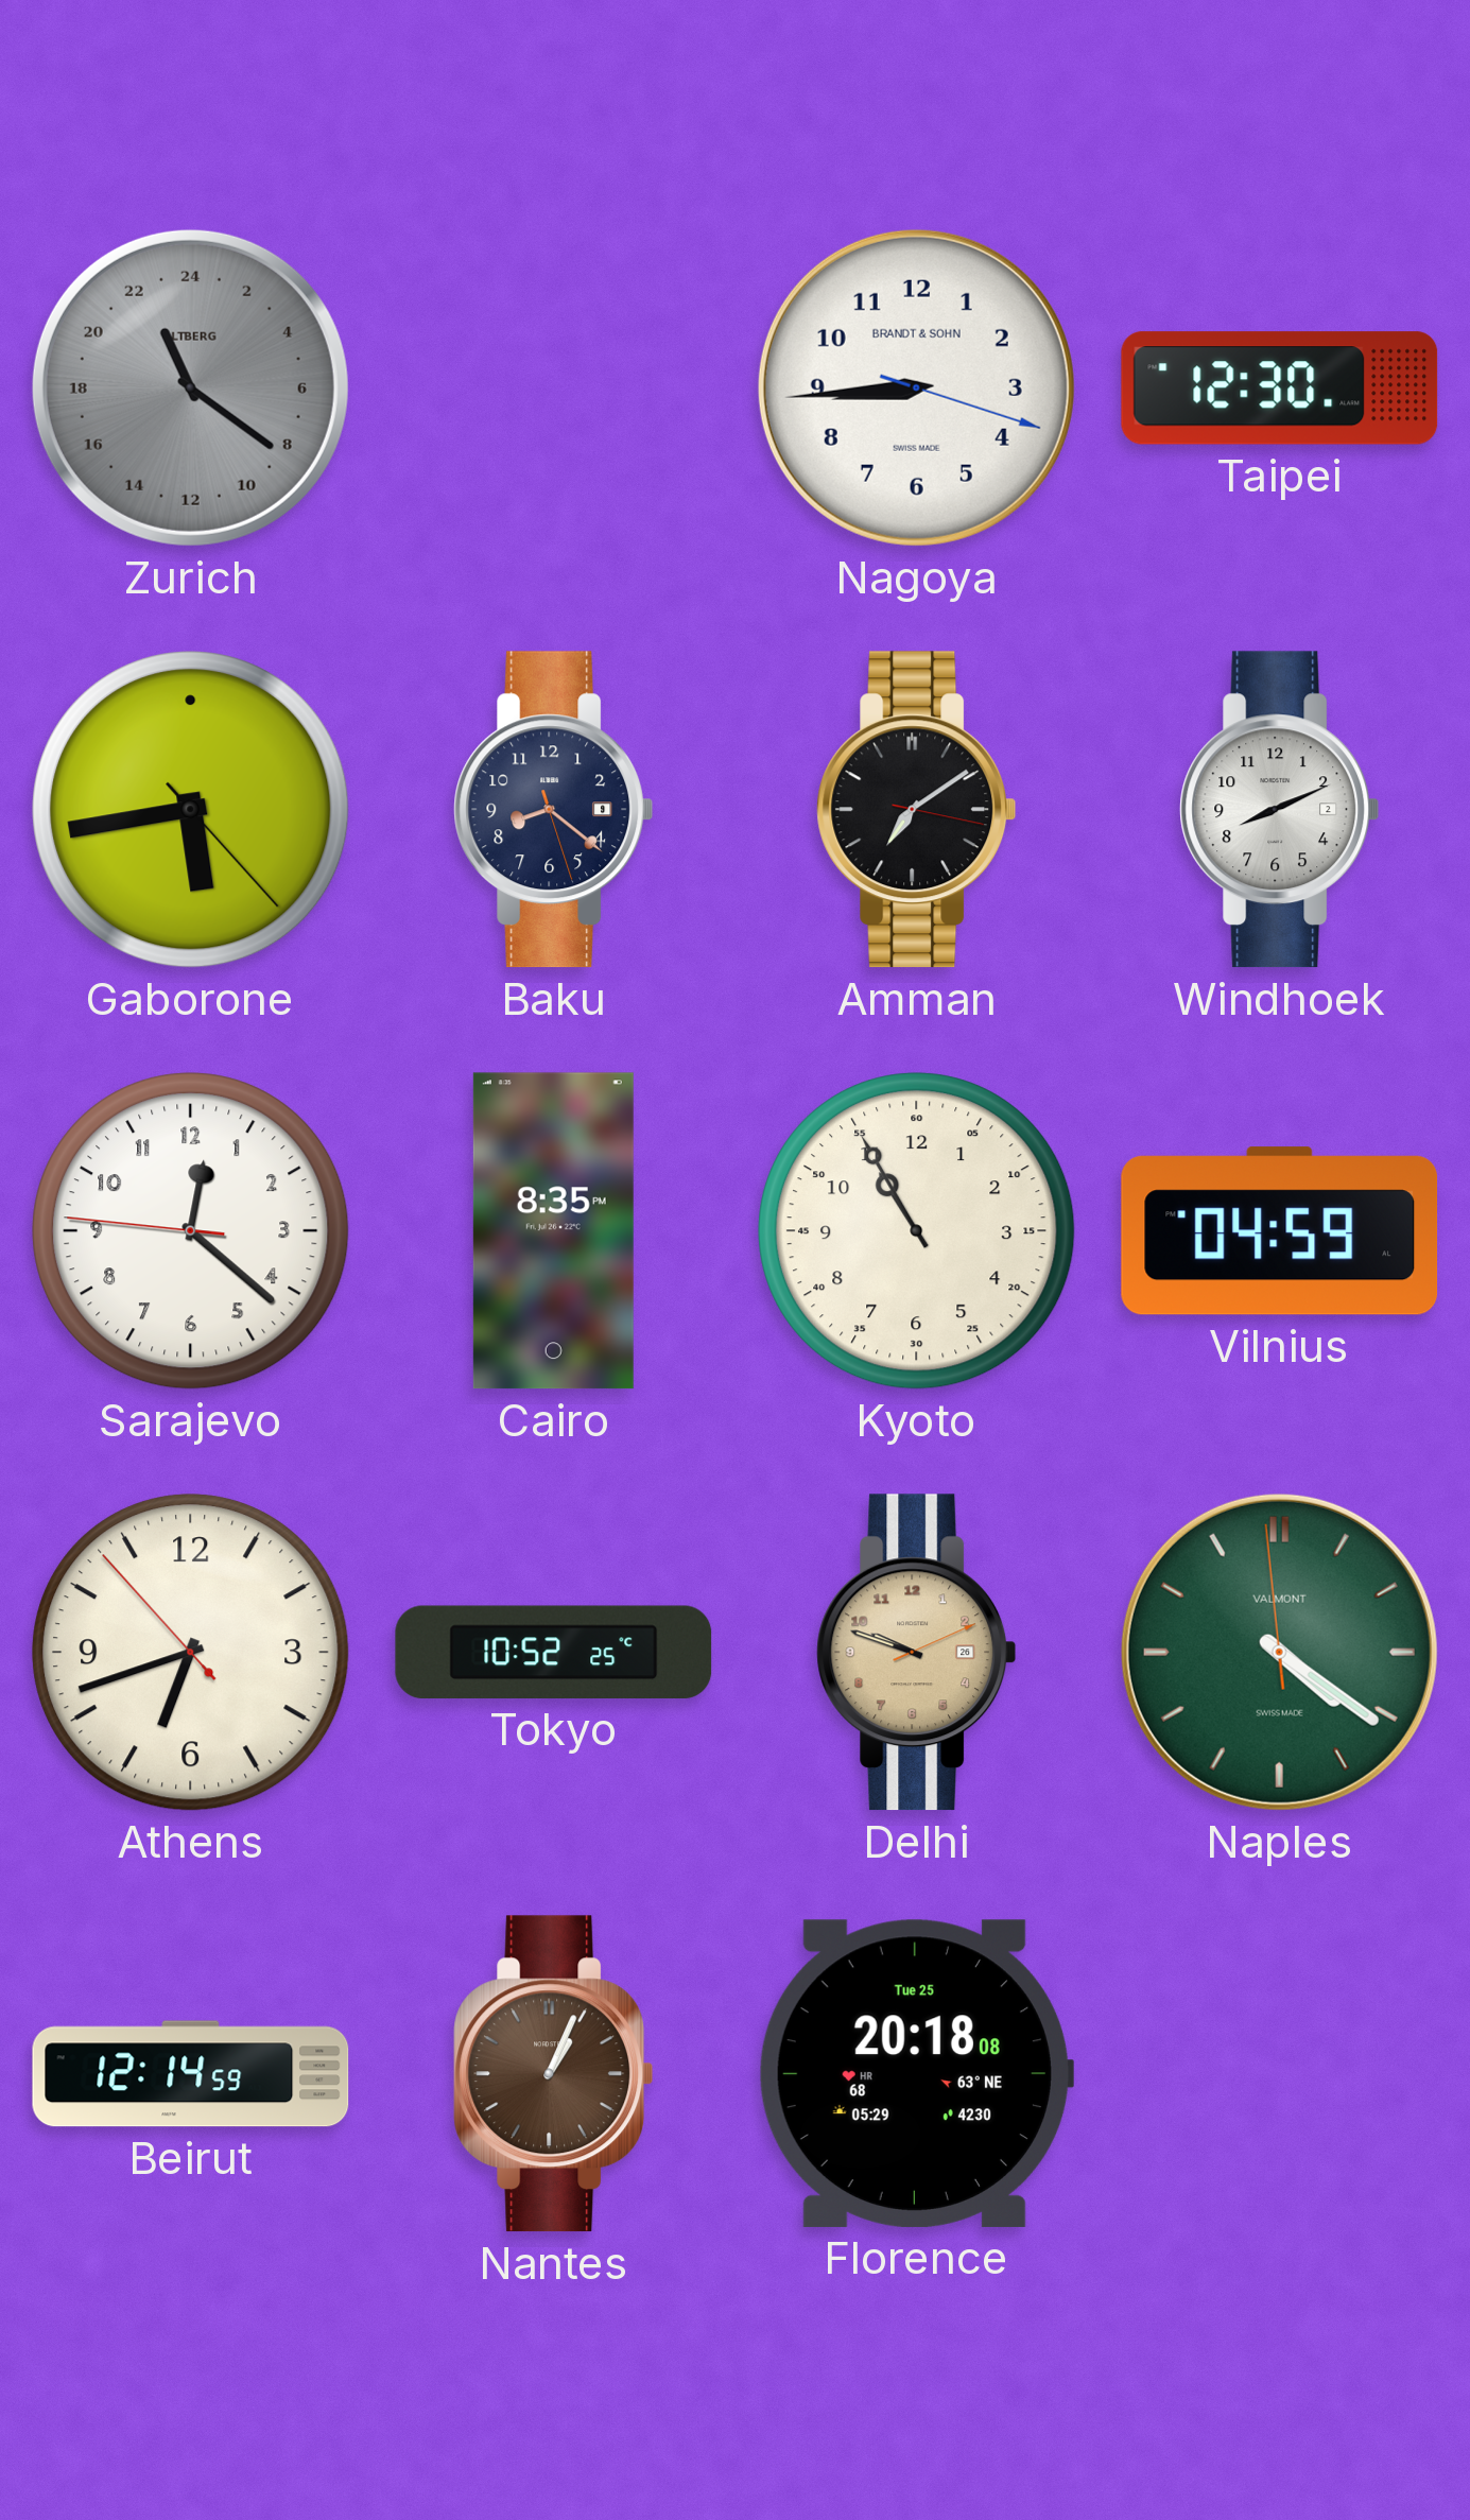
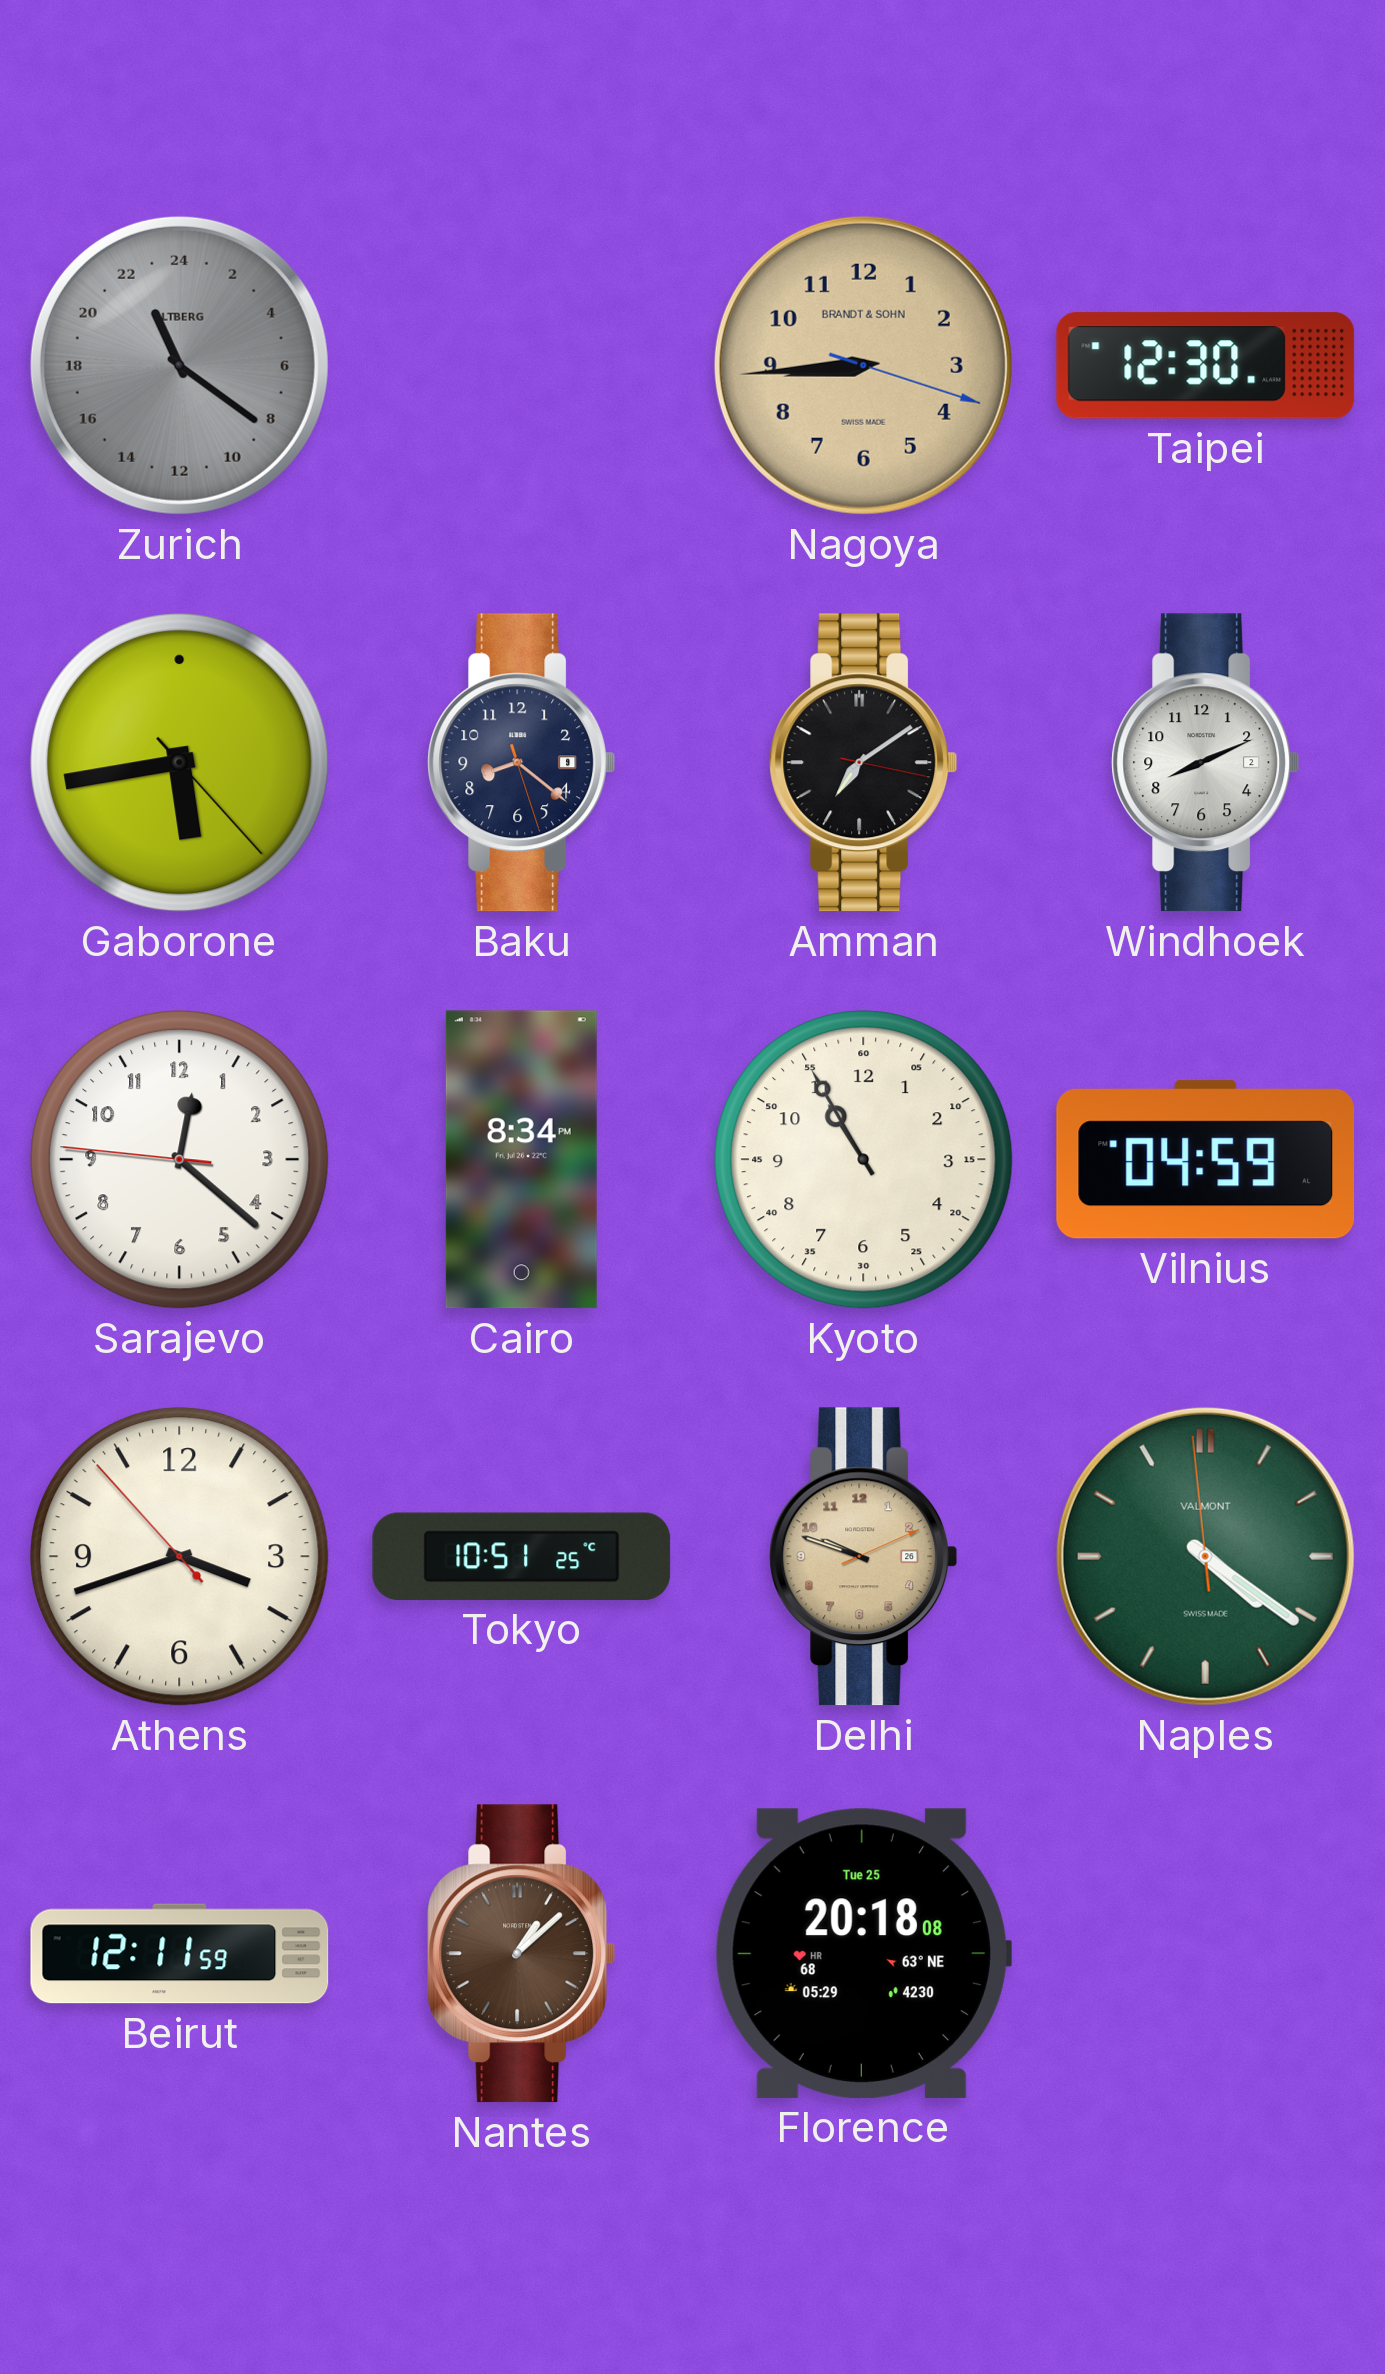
Nagoya dial: white -> champagne
Cairo: 8:35 -> 8:34
Athens: 6:41 -> 3:41
Tokyo: 10:52 -> 10:51
Beirut: 12:14 -> 12:11
Nantes: 1:04 -> 1:08
